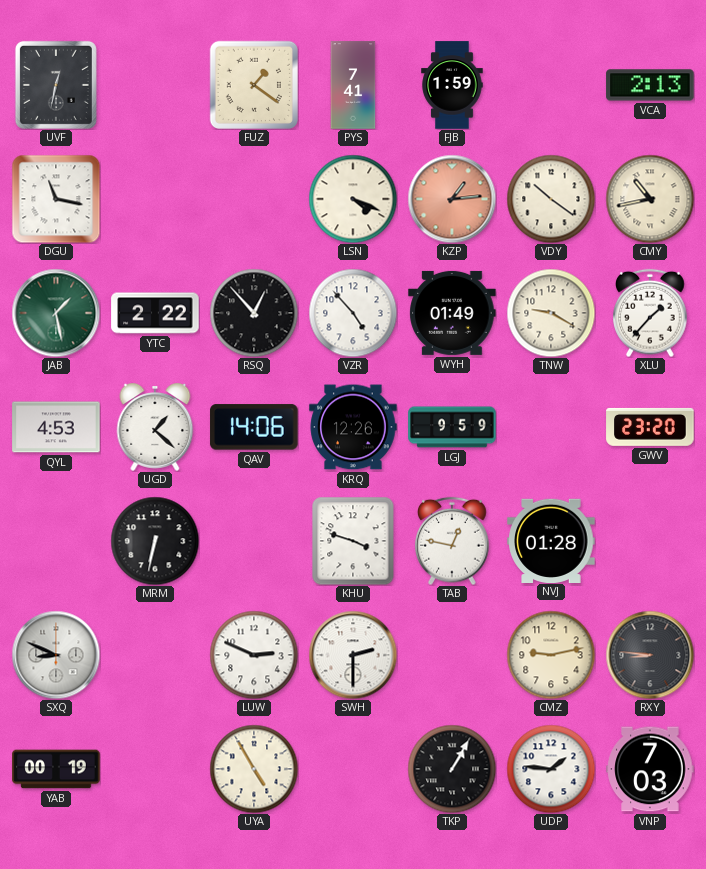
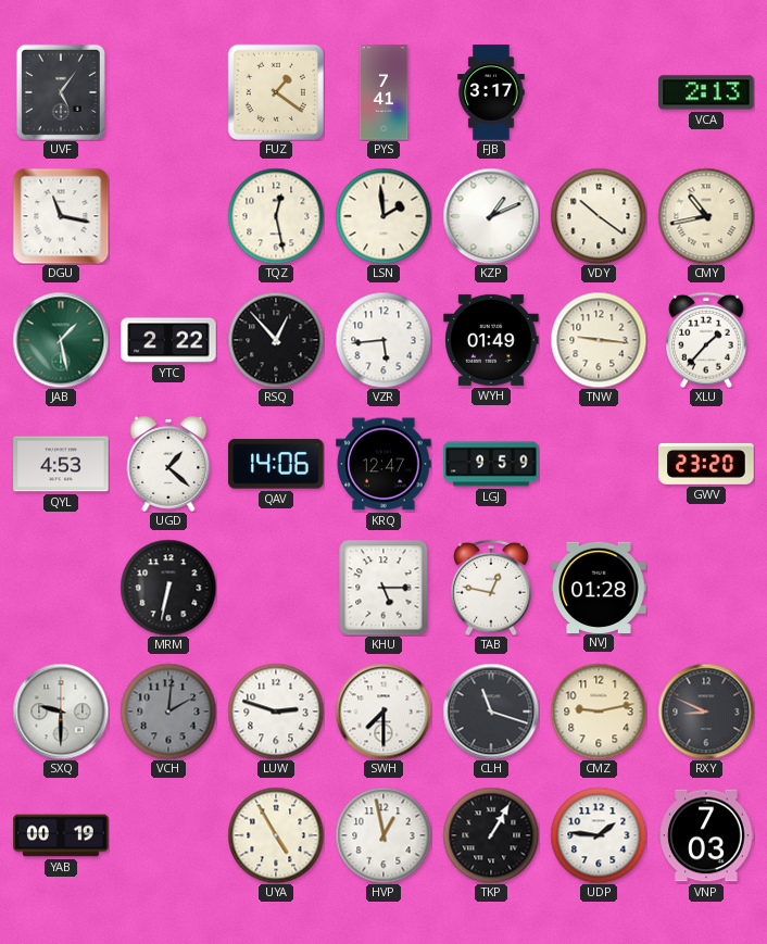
UVF: 12:32 -> 5:06
FJB: 1:59 -> 3:17
TQZ: none -> 12:28
LSN: 4:19 -> 1:59
KZP: 1:14 -> 1:11
KZP dial: salmon -> white
VZR: 4:53 -> 5:44
TNW: 9:20 -> 9:16
KRQ: 12:26 -> 12:47
KHU: 3:48 -> 5:15
SXQ: 8:49 -> 9:30
VCH: none -> 2:01
LUW: 2:49 -> 2:48
SWH: 2:30 -> 7:30
CLH: none -> 11:18
RXY: 8:46 -> 8:49
HVP: none -> 12:58
